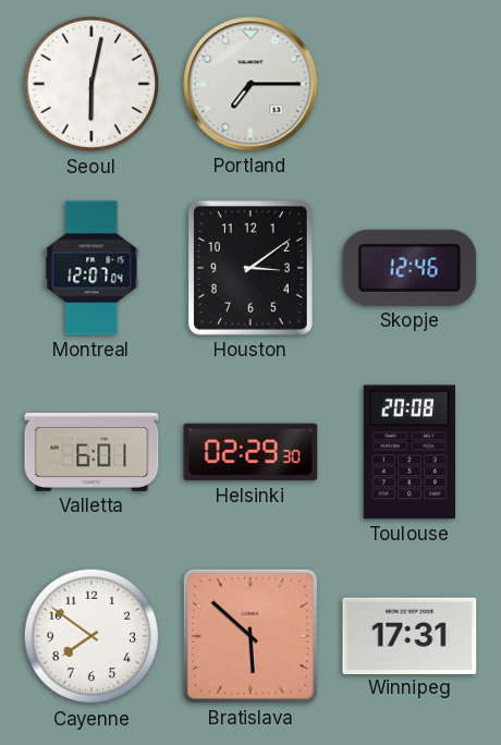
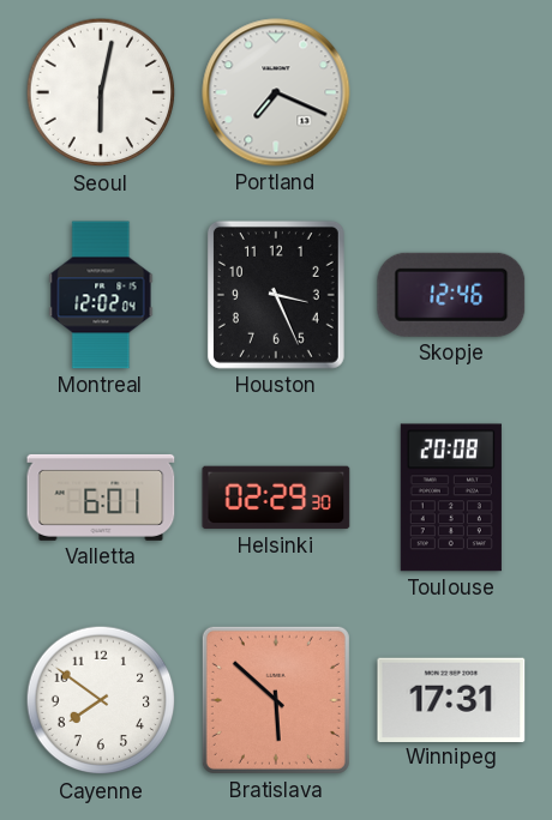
Portland: 7:15 -> 7:19
Montreal: 12:07 -> 12:02
Houston: 3:09 -> 3:26
